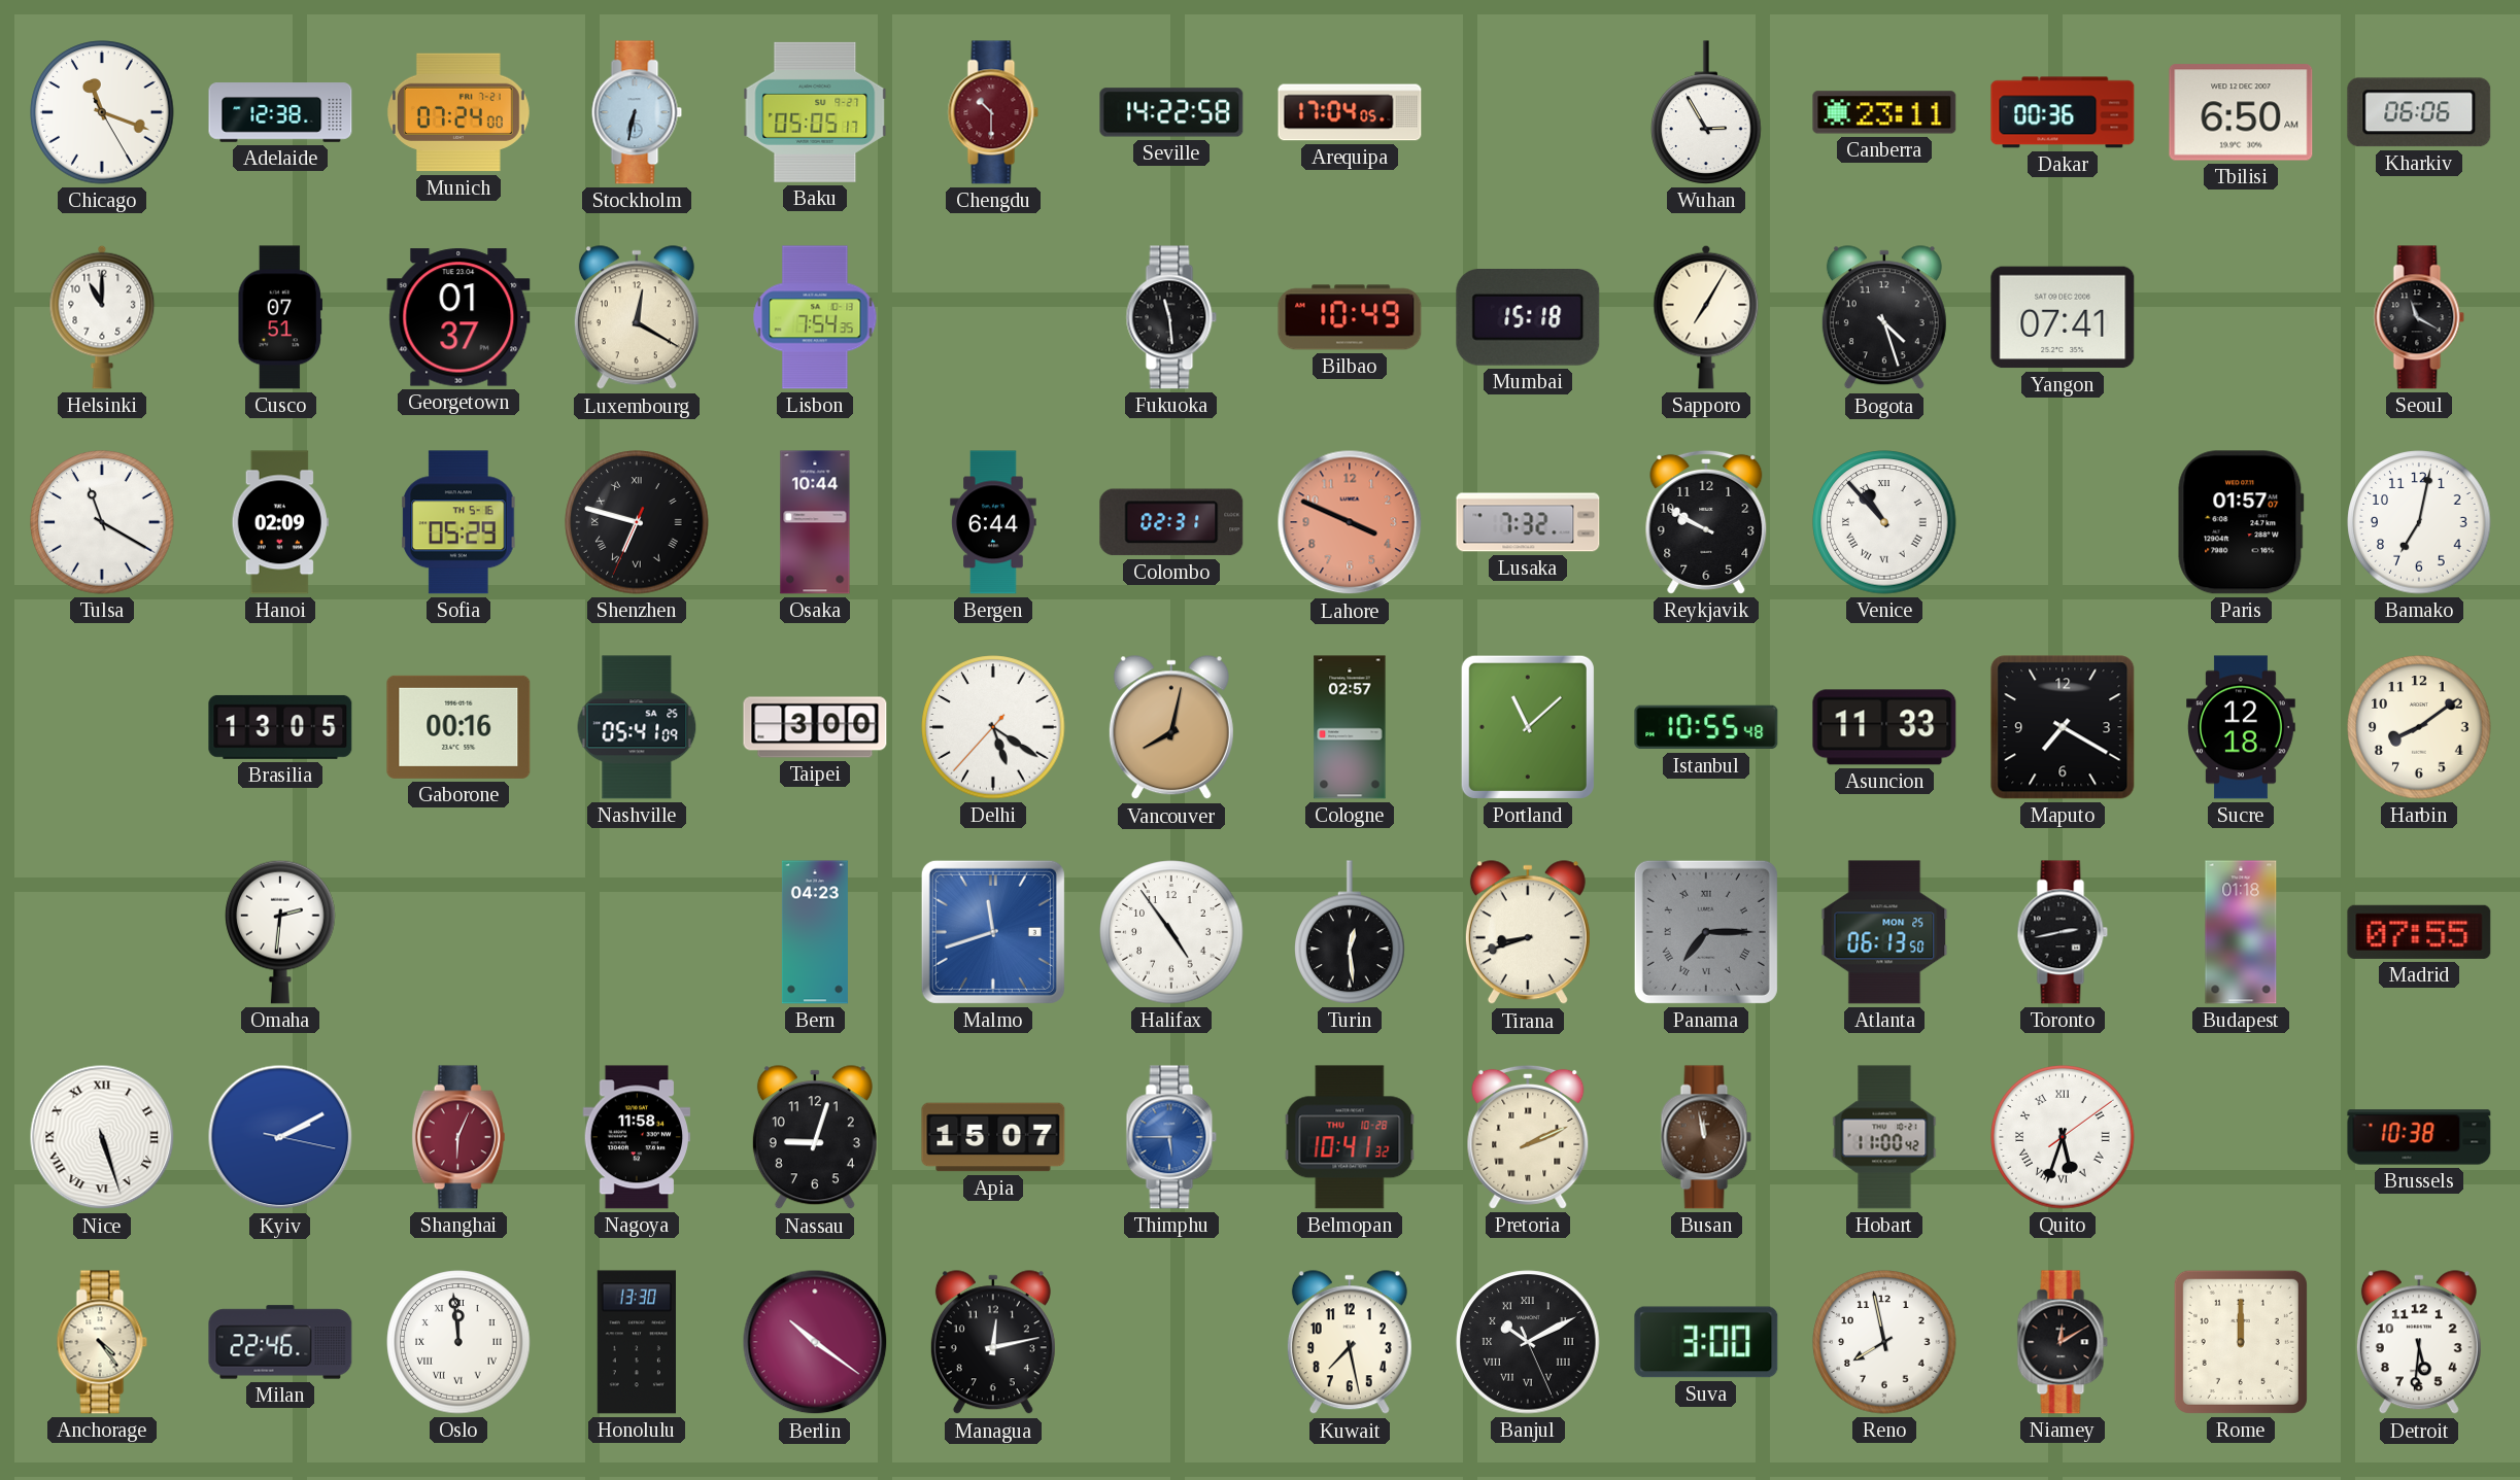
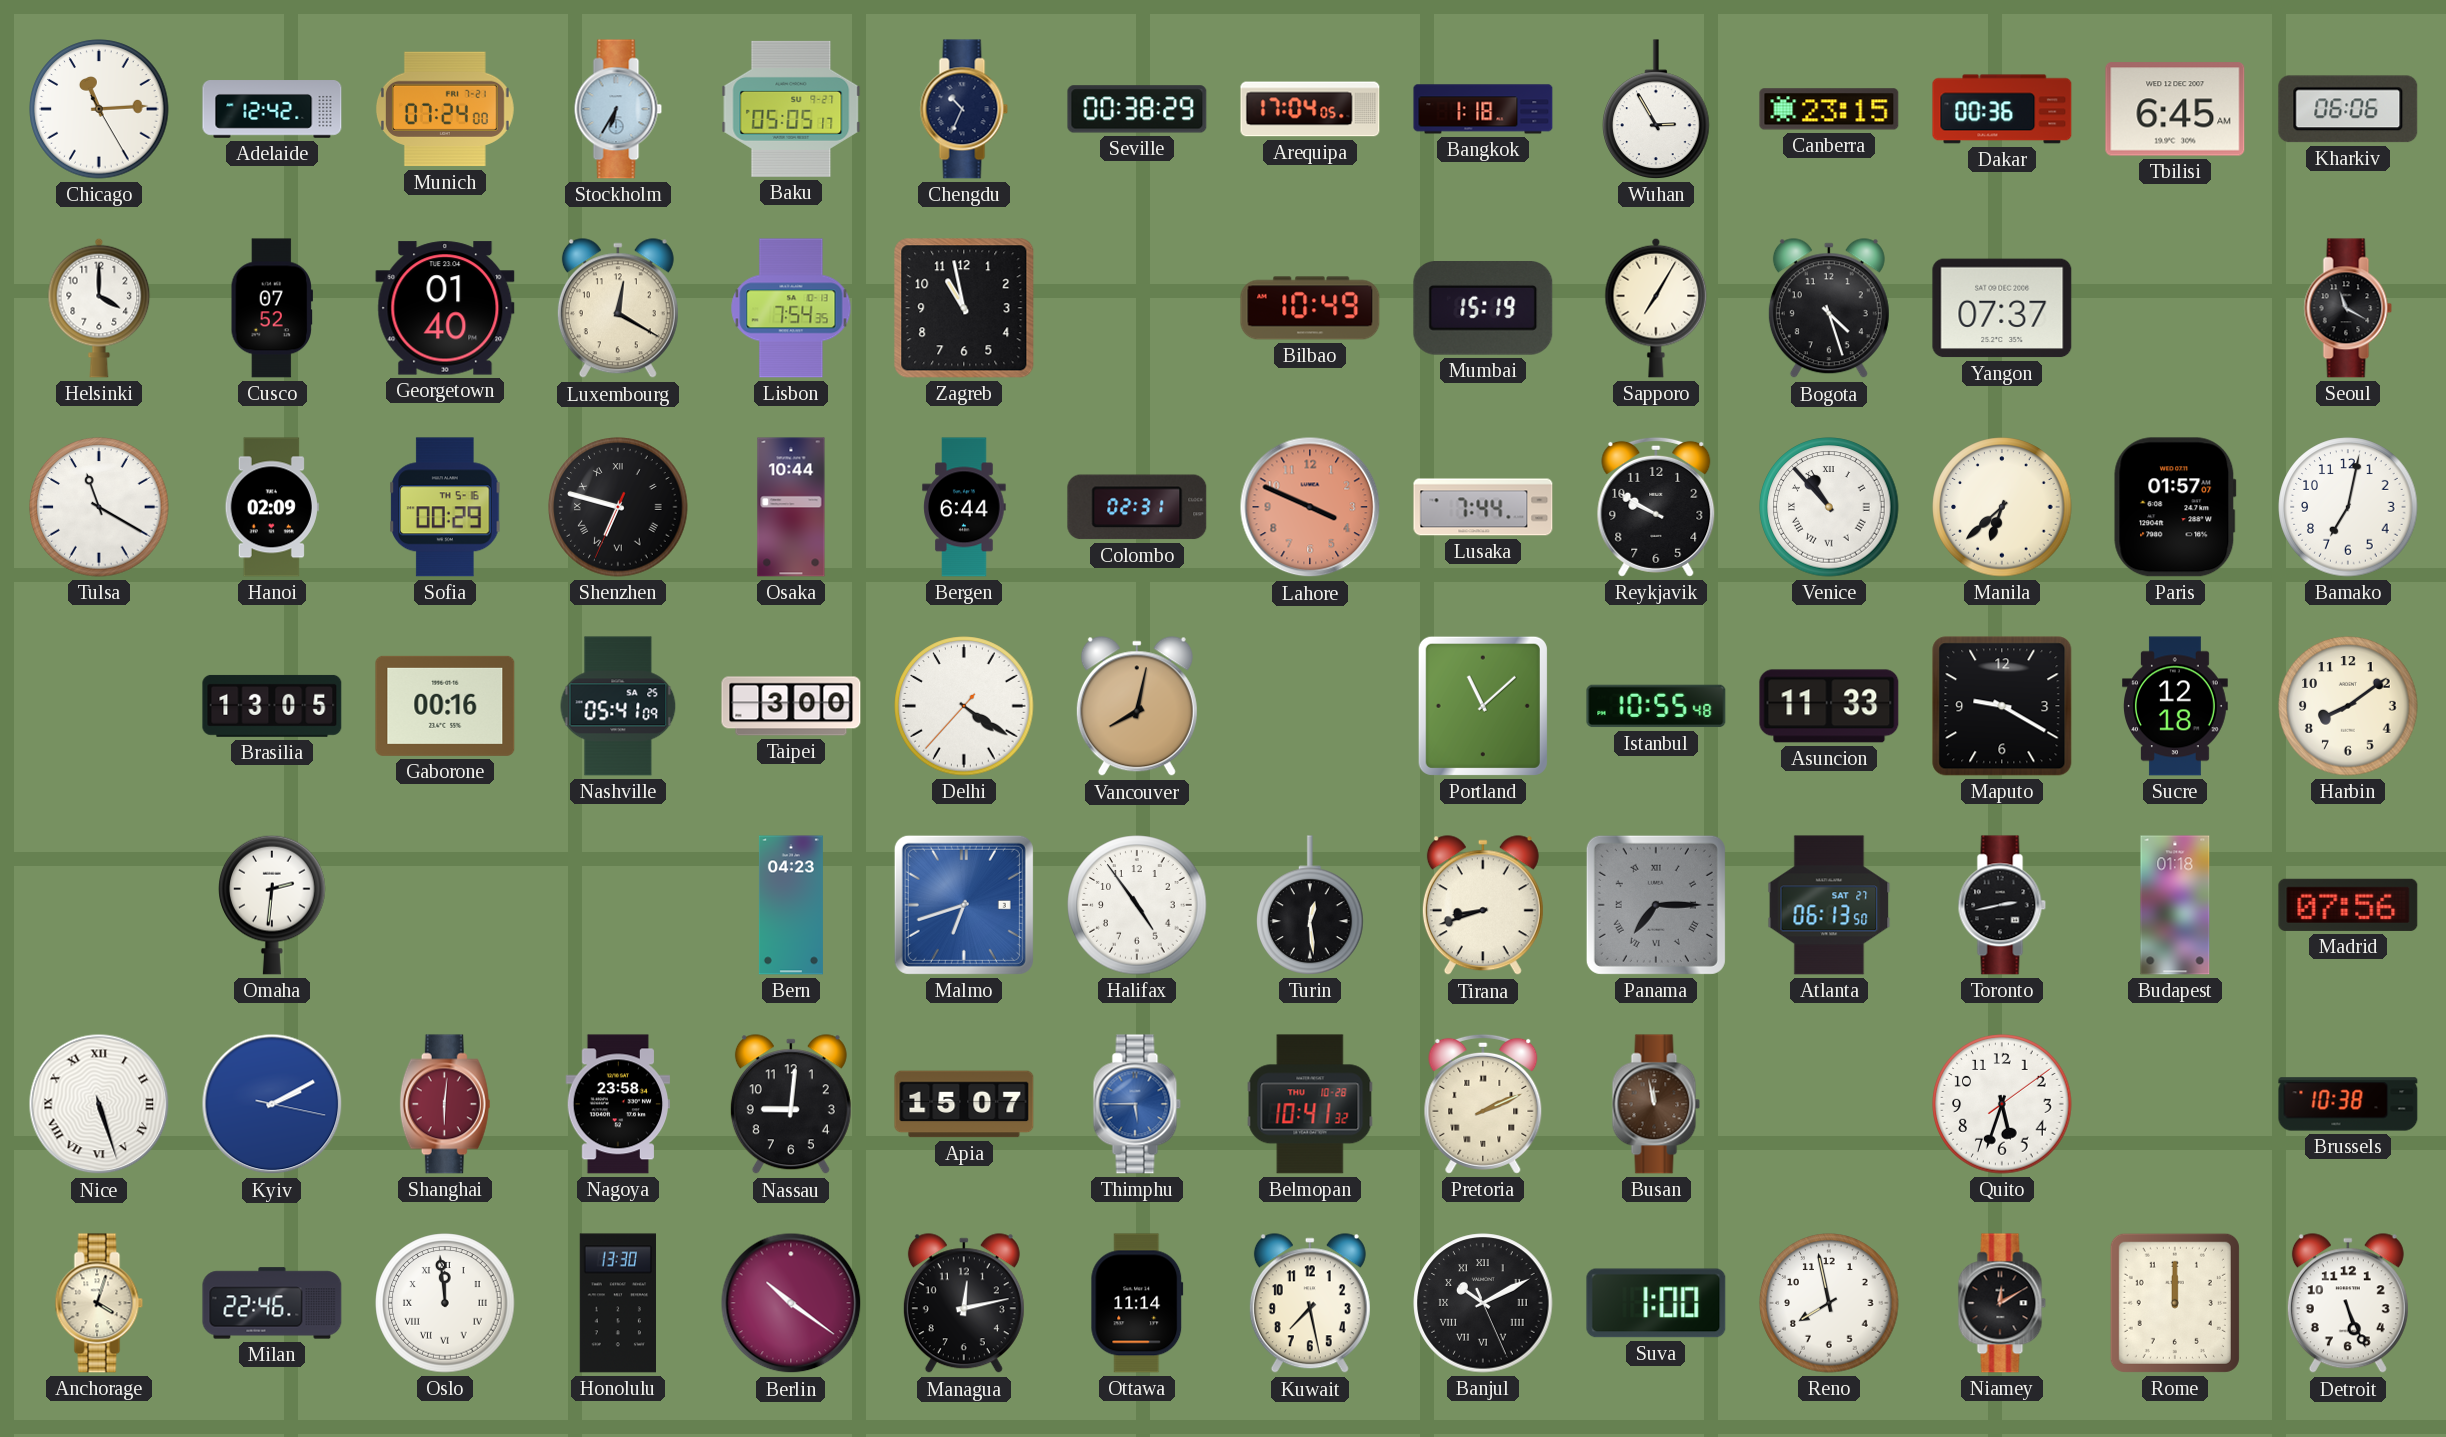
Chicago: 11:18 -> 11:14
Adelaide: 12:38 -> 12:42
Stockholm: 6:32 -> 6:35
Chengdu: 10:30 -> 10:34
Chengdu dial: burgundy -> navy
Seville: 14:22 -> 00:38
Bangkok: none -> 1:18
Canberra: 23:11 -> 23:15
Tbilisi: 6:50 -> 6:45
Helsinki: 11:00 -> 4:00
Cusco: 07:51 -> 07:52
Georgetown: 01:37 -> 01:40
Zagreb: none -> 10:58
Fukuoka: 11:29 -> none
Mumbai: 15:18 -> 15:19
Yangon: 07:41 -> 07:37
Sofia: 05:29 -> 00:29
Lusaka: 7:32 -> 7:44
Manila: none -> 6:38
Delhi: 5:20 -> 4:20
Cologne: 02:57 -> none
Maputo: 7:20 -> 9:20
Malmo: 11:42 -> 6:42
Atlanta date: MON 25 -> SAT 27
Madrid: 07:55 -> 07:56
Shanghai: 6:04 -> 6:01
Nagoya: 11:58 -> 23:58
Nassau: 9:03 -> 9:01
Hobart: 11:00 -> none
Quito numerals: Roman -> Arabic
Anchorage: 4:24 -> 4:03
Ottawa: none -> 11:14
Suva: 3:00 -> 1:00
Detroit: 5:31 -> 5:26
